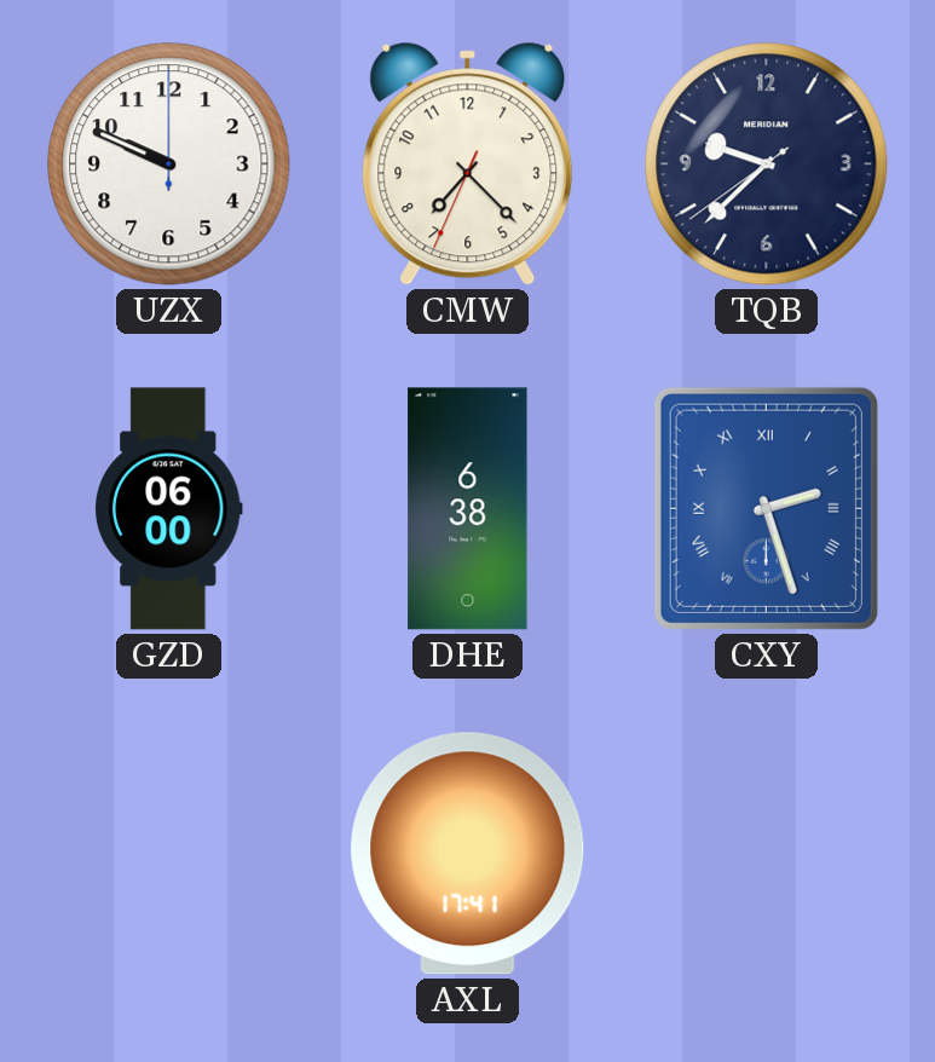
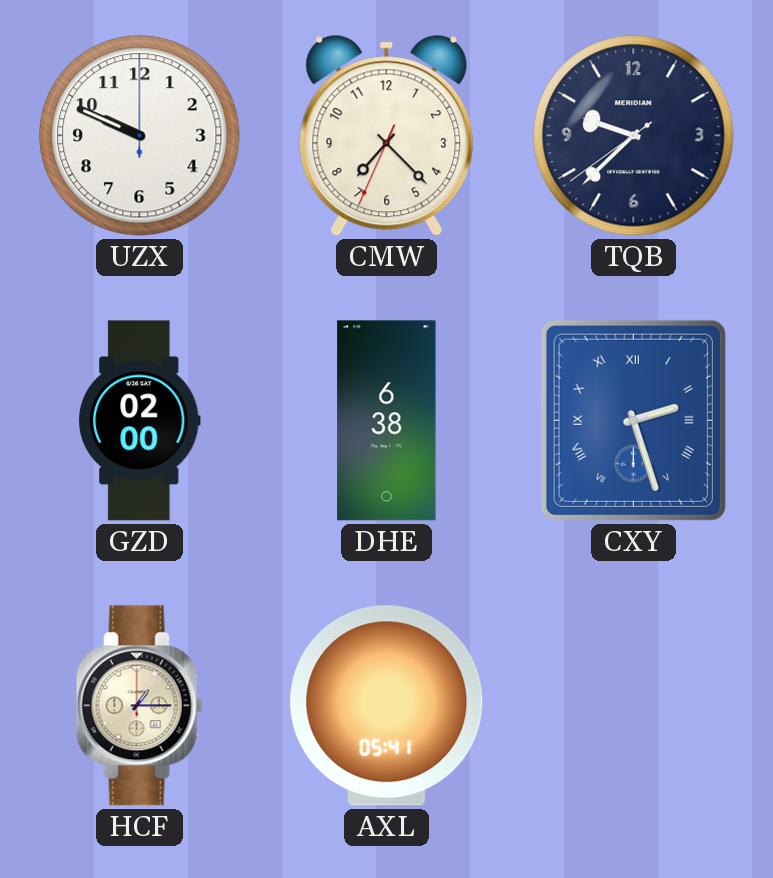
GZD: 06:00 -> 02:00
HCF: none -> 1:15
AXL: 17:41 -> 05:41
